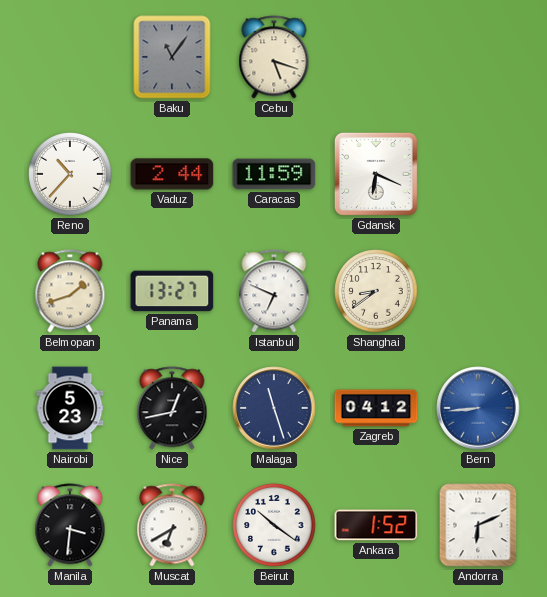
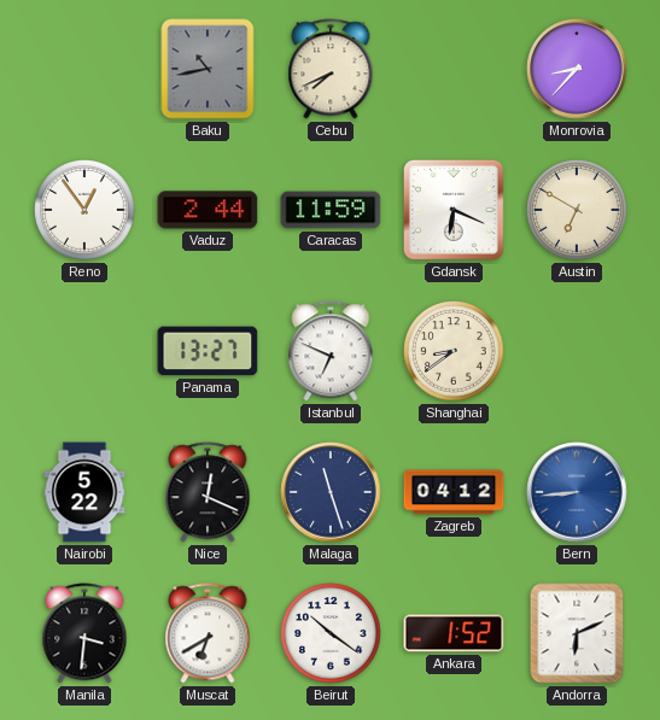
Baku: 11:06 -> 10:43
Cebu: 5:18 -> 7:41
Monrovia: none -> 8:37
Reno: 10:37 -> 12:54
Austin: none -> 6:50
Belmopan: 1:42 -> none
Nairobi: 5:23 -> 5:22
Nice: 12:43 -> 12:19
